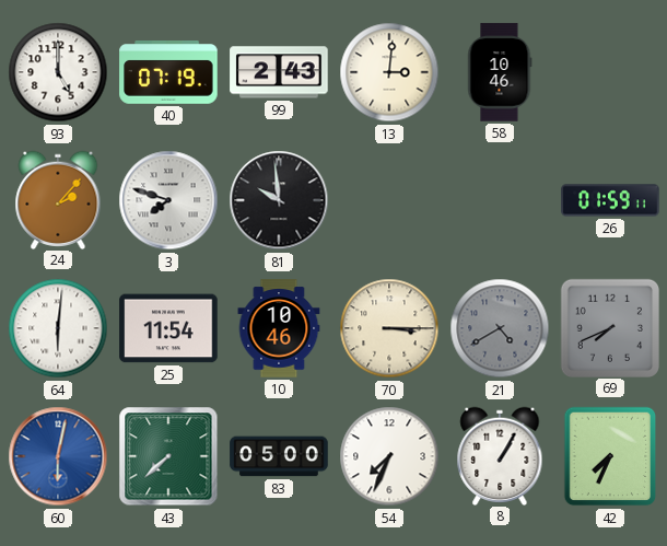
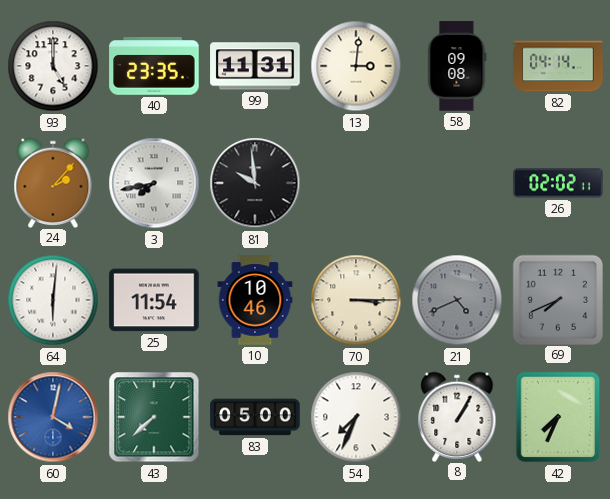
40: 07:19 -> 23:35
99: 2:43 -> 11:31
58: 10:46 -> 09:08
82: none -> 04:14
3: 7:48 -> 7:43
26: 01:59 -> 02:02
21: 4:40 -> 4:41
60: 6:02 -> 4:02
